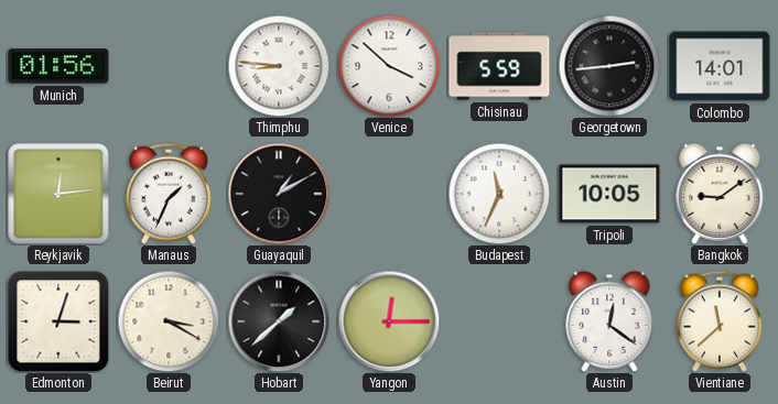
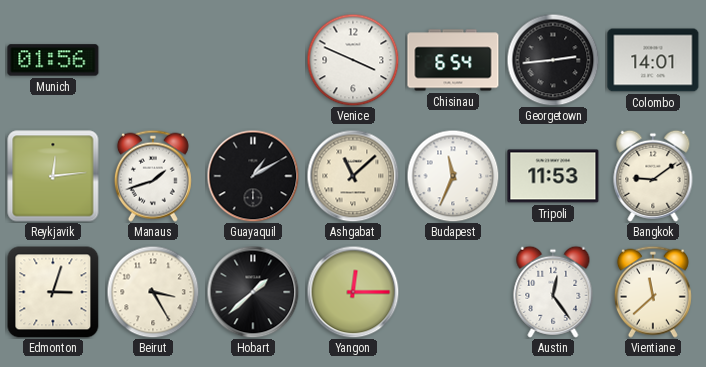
Thimphu: 8:46 -> none
Venice: 3:52 -> 3:49
Chisinau: 5:59 -> 6:54
Manaus: 1:34 -> 1:42
Ashgabat: none -> 11:08
Tripoli: 10:05 -> 11:53
Beirut: 3:20 -> 3:25
Austin: 12:21 -> 12:24
